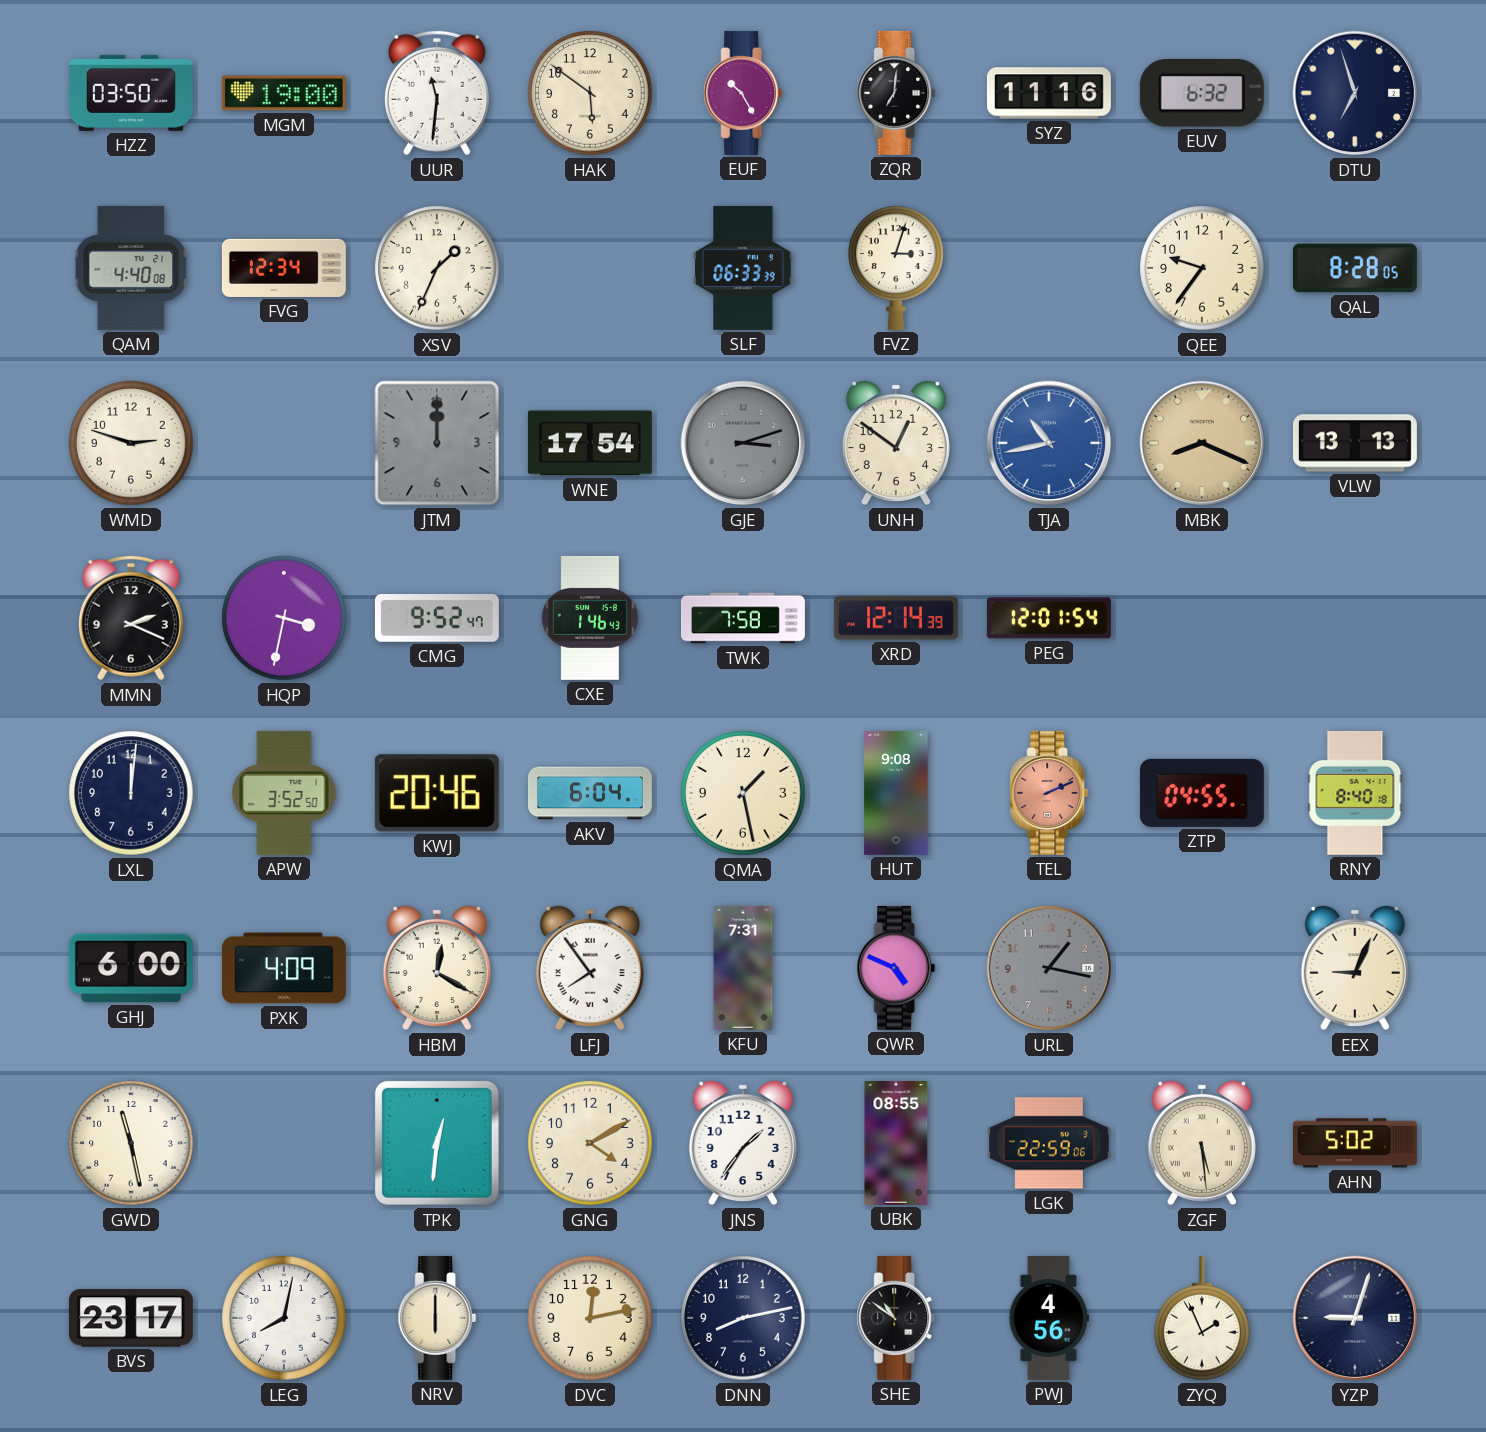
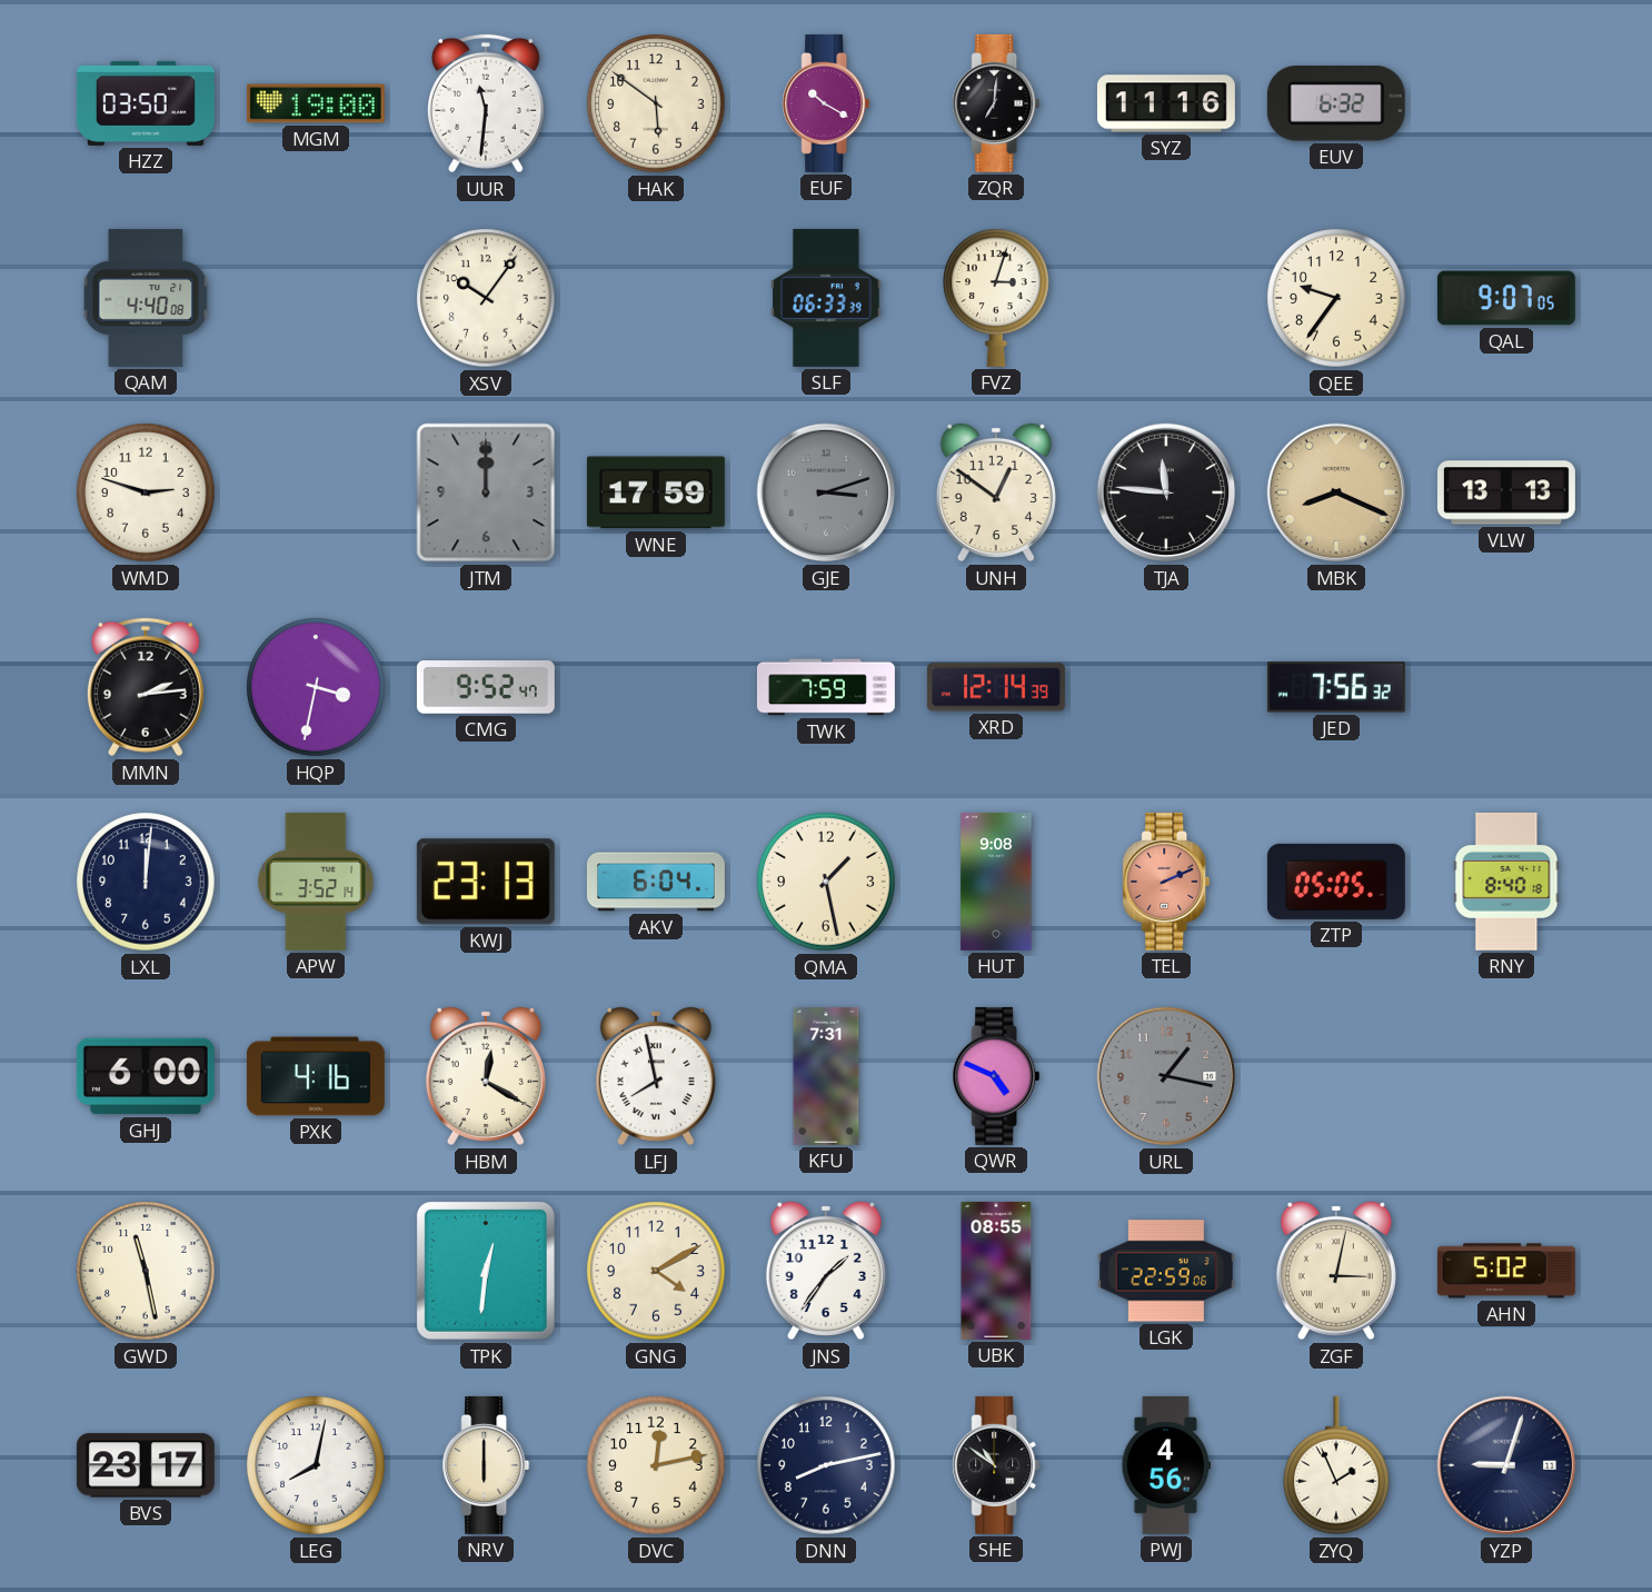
EUF: 10:25 -> 10:20
DTU: 6:57 -> none
FVG: 12:34 -> none
XSV: 1:34 -> 10:06
QAL: 8:28 -> 9:07
WNE: 17:54 -> 17:59
TJA: 10:43 -> 11:46
TJA dial: blue -> black
MMN: 2:19 -> 2:14
CXE: 1:46 -> none
TWK: 7:58 -> 7:59
PEG: 12:01 -> none
JED: none -> 7:56
APW: 3:52:50 -> 3:52:14
KWJ: 20:46 -> 23:13
ZTP: 04:55 -> 05:05
PXK: 4:09 -> 4:16
LFJ: 7:54 -> 7:58
EEX: 9:04 -> none
ZGF: 5:29 -> 3:02
